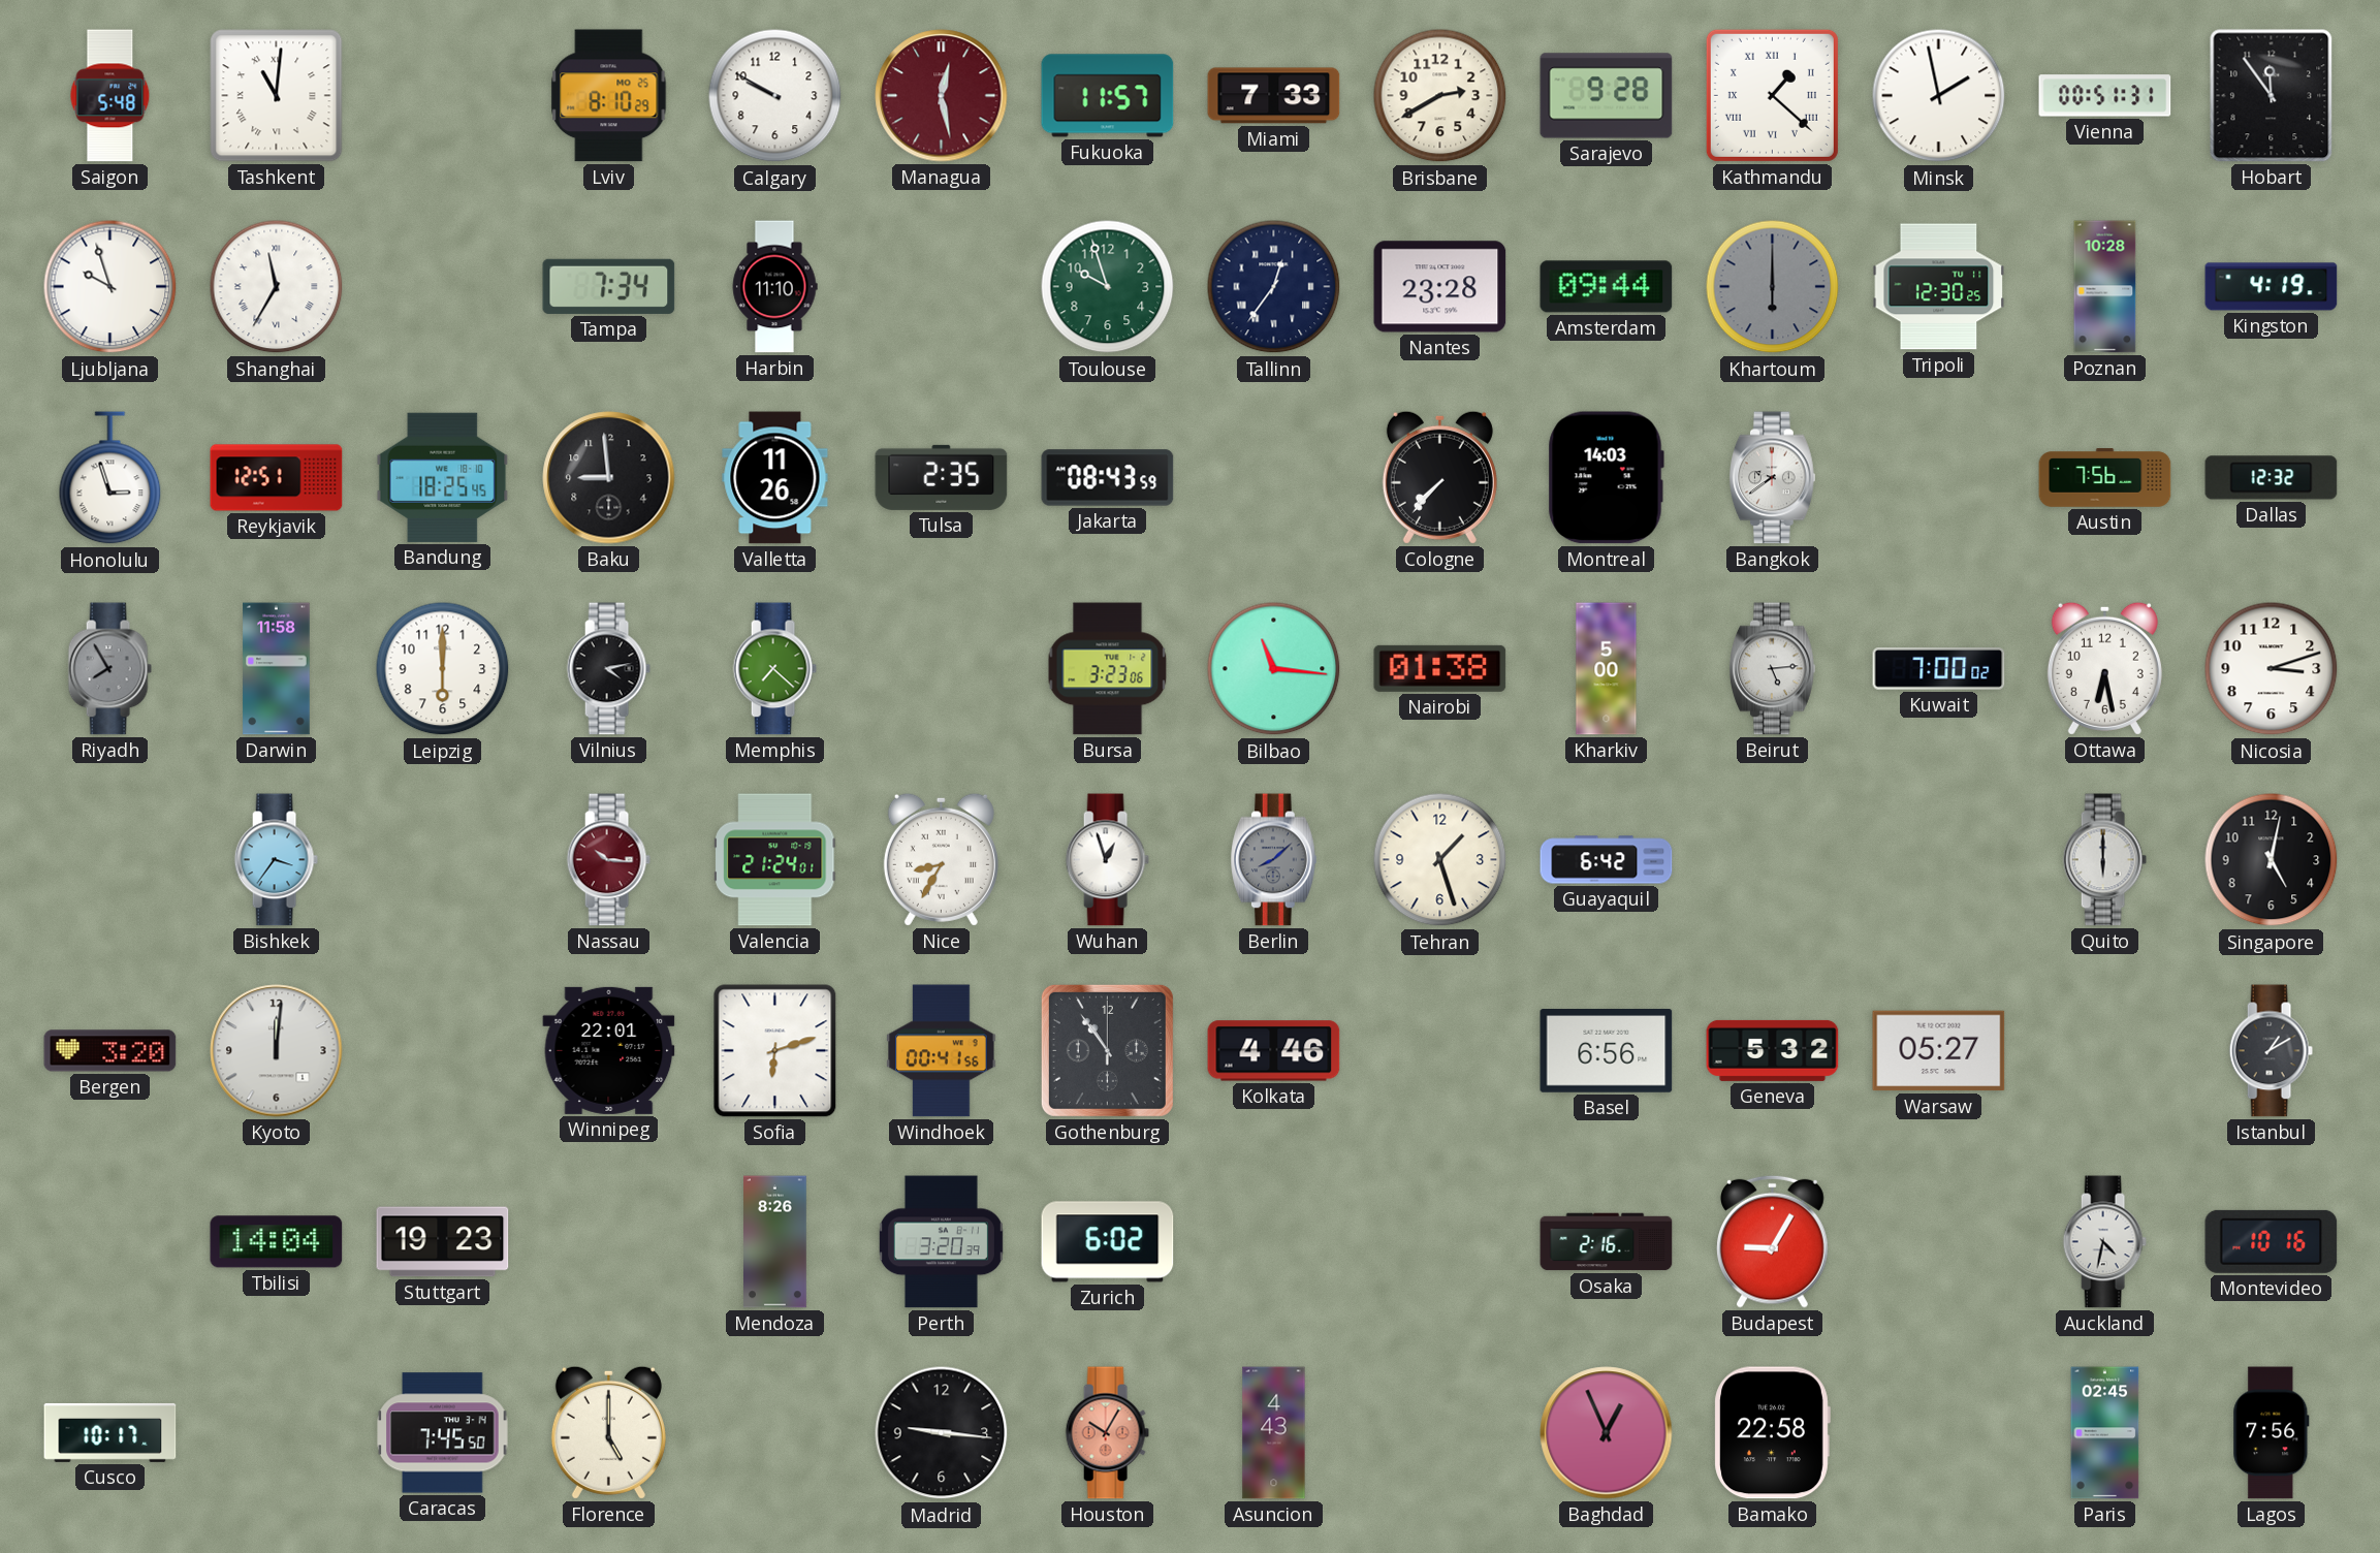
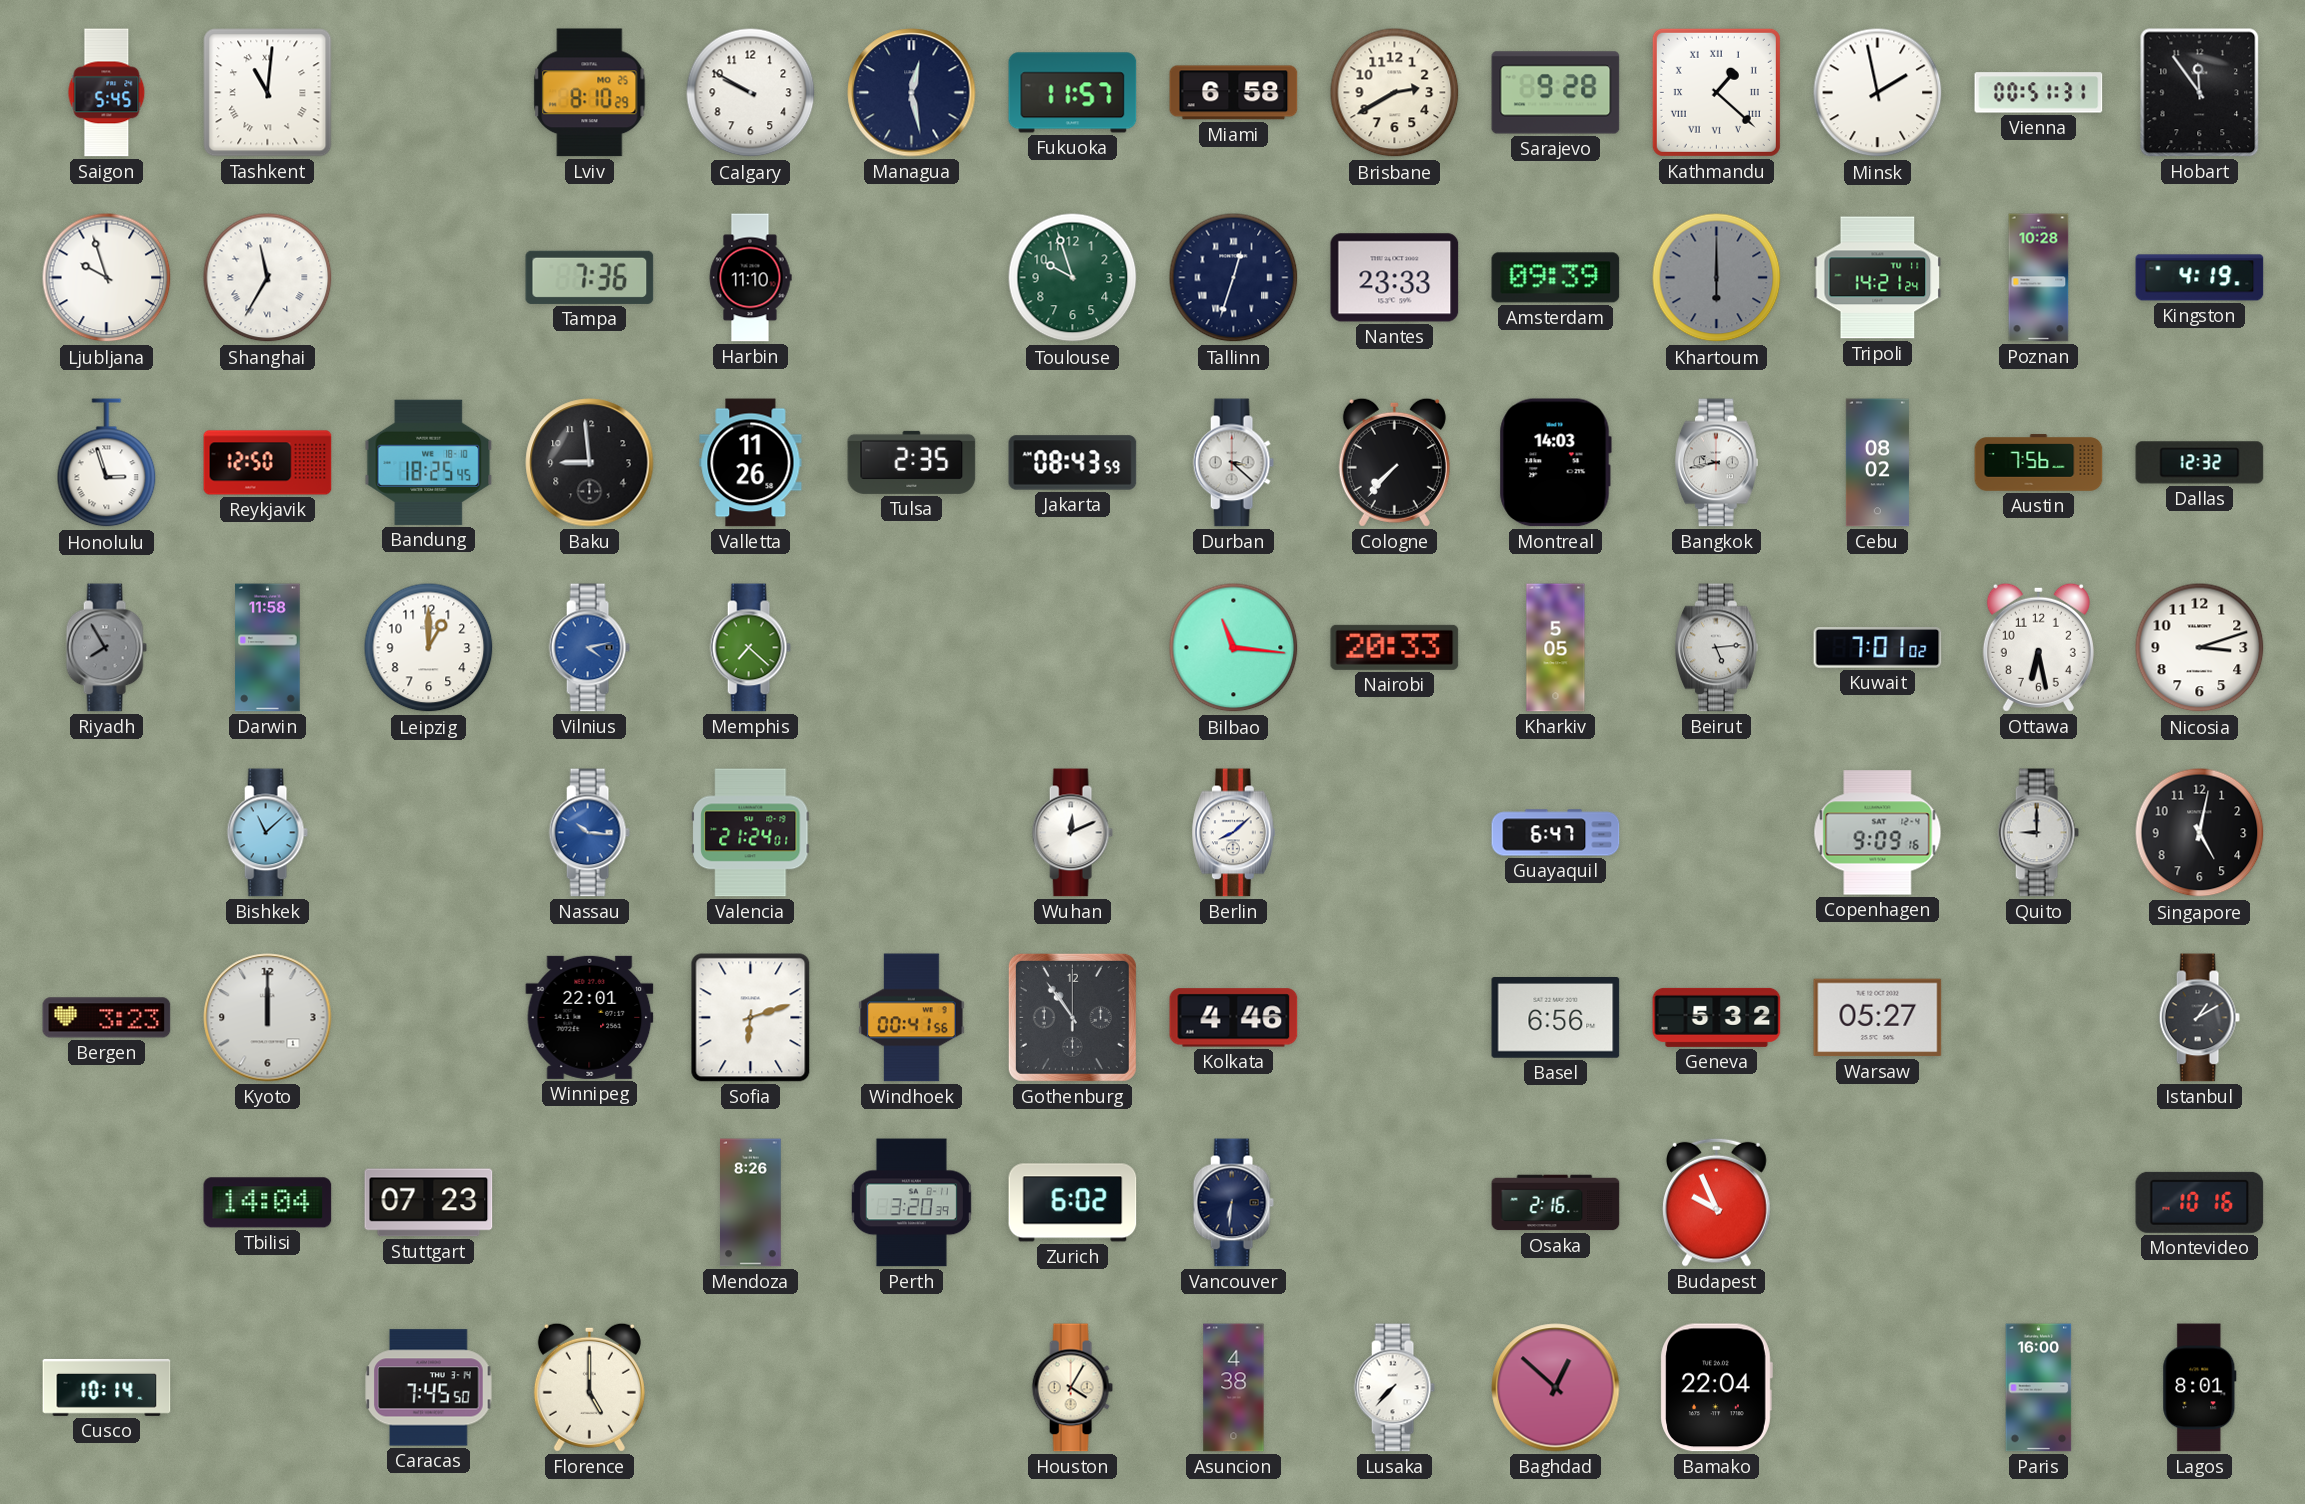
Saigon: 5:48 -> 5:45
Managua dial: burgundy -> navy
Miami: 7:33 -> 6:58
Tampa: 7:34 -> 7:36
Tallinn: 12:36 -> 12:33
Nantes: 23:28 -> 23:33
Amsterdam: 09:44 -> 09:39
Tripoli: 12:30 -> 14:21
Reykjavik: 12:51 -> 12:50
Durban: none -> 3:22
Bangkok: 9:39 -> 9:43
Cebu: none -> 08:02
Leipzig: 6:00 -> 1:00
Vilnius dial: black -> blue
Bursa: 3:23 -> none
Nairobi: 01:38 -> 20:33
Kharkiv: 5:00 -> 5:05
Kuwait: 7:00 -> 7:01
Bishkek: 3:36 -> 11:08
Nassau dial: burgundy -> blue
Nice: 8:35 -> none
Wuhan: 12:57 -> 12:11
Berlin dial: grey -> white
Tehran: 1:27 -> none
Guayaquil: 6:42 -> 6:47
Copenhagen: none -> 9:09
Quito: 6:00 -> 9:00
Bergen: 3:20 -> 3:23
Kyoto: 12:01 -> 12:00
Stuttgart: 19:23 -> 07:23
Vancouver: none -> 6:31
Budapest: 9:05 -> 9:56
Auckland: 4:32 -> none
Cusco: 10:17 -> 10:14
Madrid: 9:16 -> none
Houston: 10:05 -> 4:05
Houston dial: salmon -> cream
Asuncion: 4:43 -> 4:38
Lusaka: none -> 7:37
Baghdad: 12:56 -> 12:52
Bamako: 22:58 -> 22:04
Paris: 02:45 -> 16:00
Lagos: 7:56 -> 8:01
